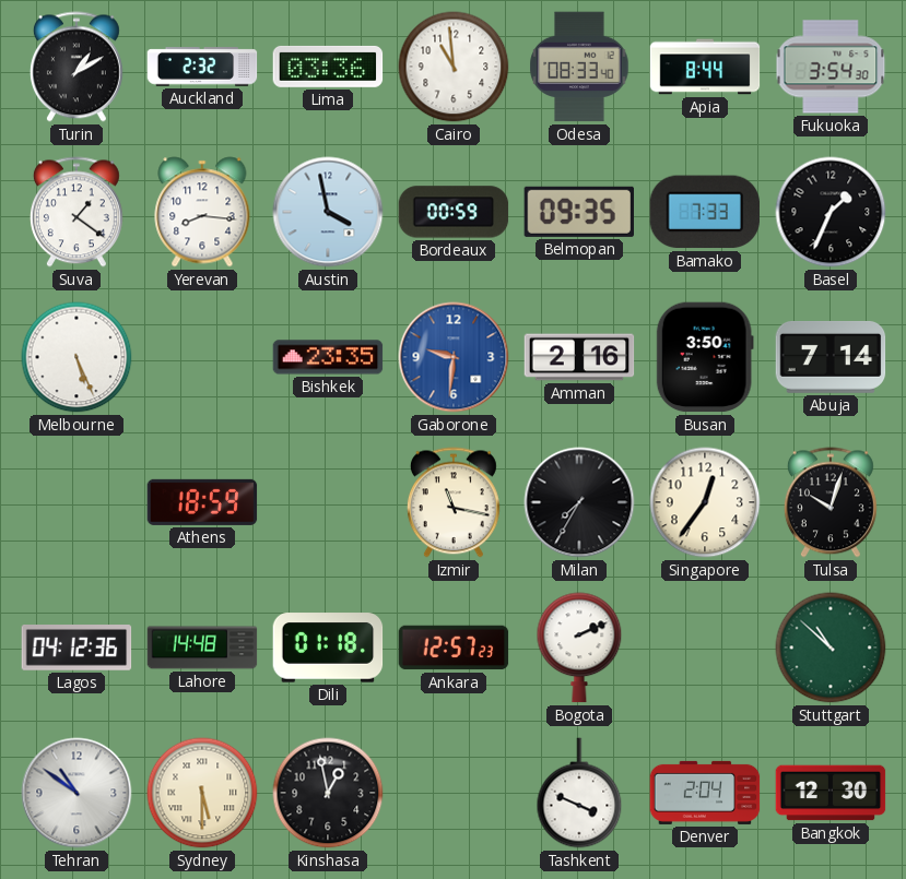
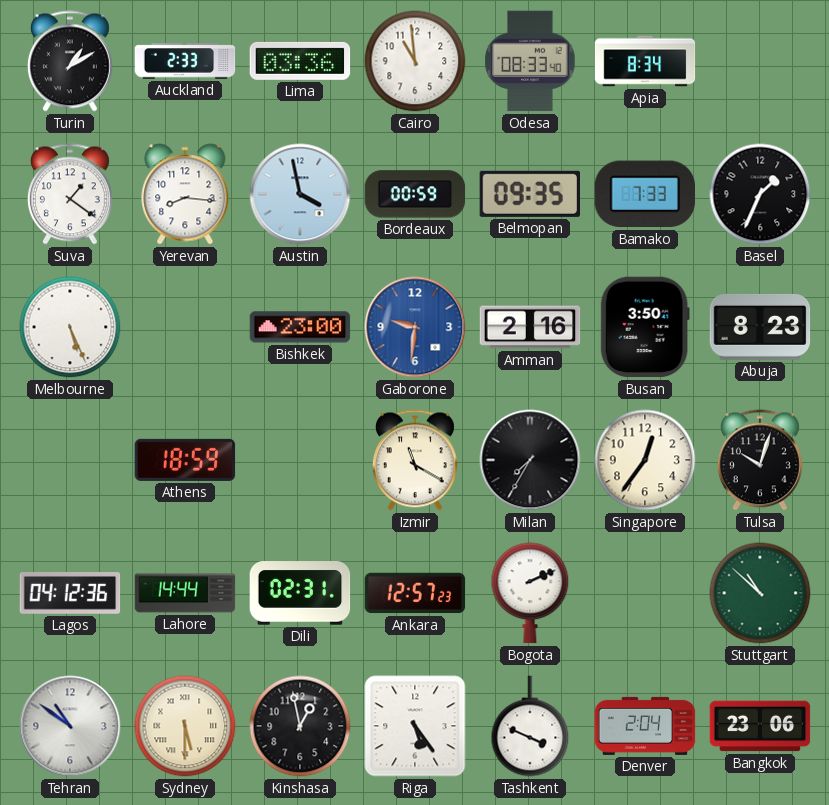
Auckland: 2:32 -> 2:33
Apia: 8:44 -> 8:34
Fukuoka: 3:54 -> none
Bishkek: 23:35 -> 23:00
Abuja: 7:14 -> 8:23
Izmir: 11:17 -> 11:20
Lahore: 14:48 -> 14:44
Dili: 01:18 -> 02:31
Riga: none -> 5:24
Bangkok: 12:30 -> 23:06
